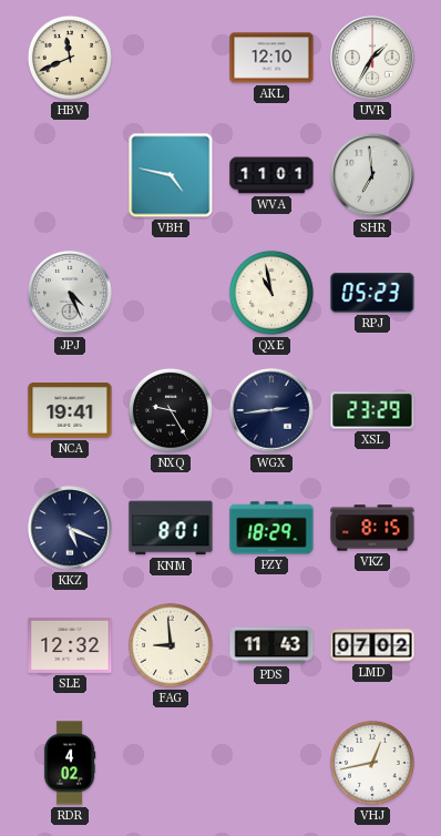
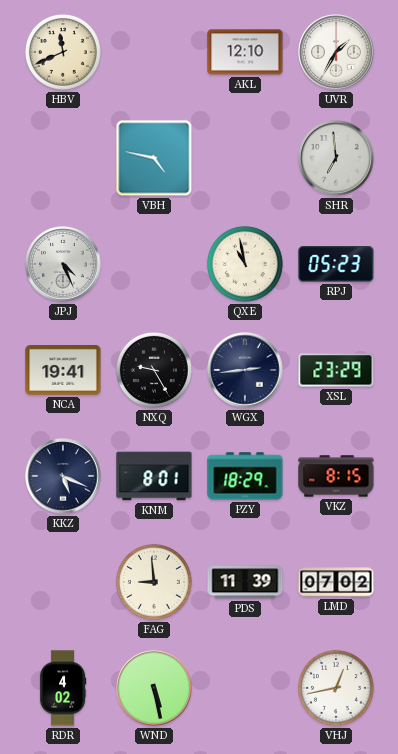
WVA: 11:01 -> none
SLE: 12:32 -> none
PDS: 11:43 -> 11:39
WND: none -> 5:28
